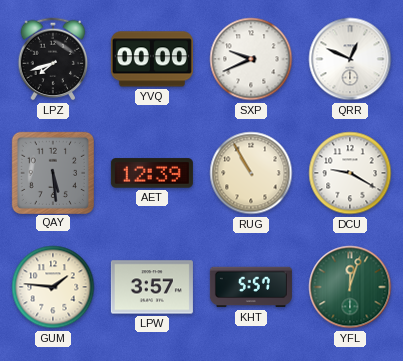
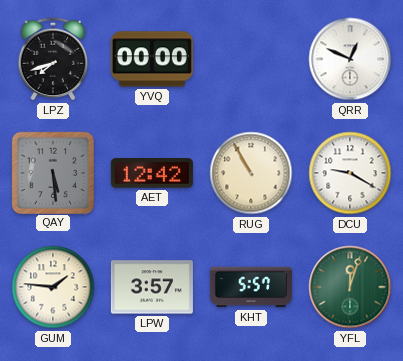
SXP: 9:41 -> none
AET: 12:39 -> 12:42
